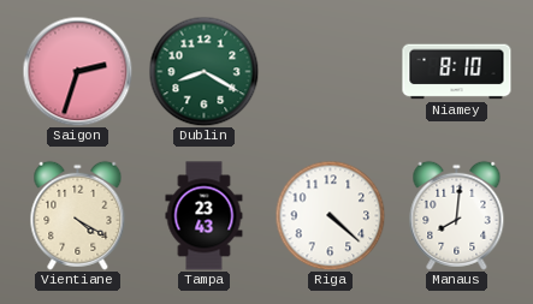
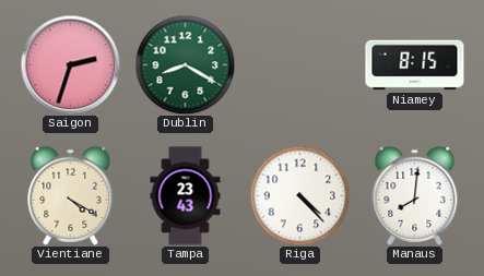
Niamey: 8:10 -> 8:15
Riga: 4:22 -> 4:23
